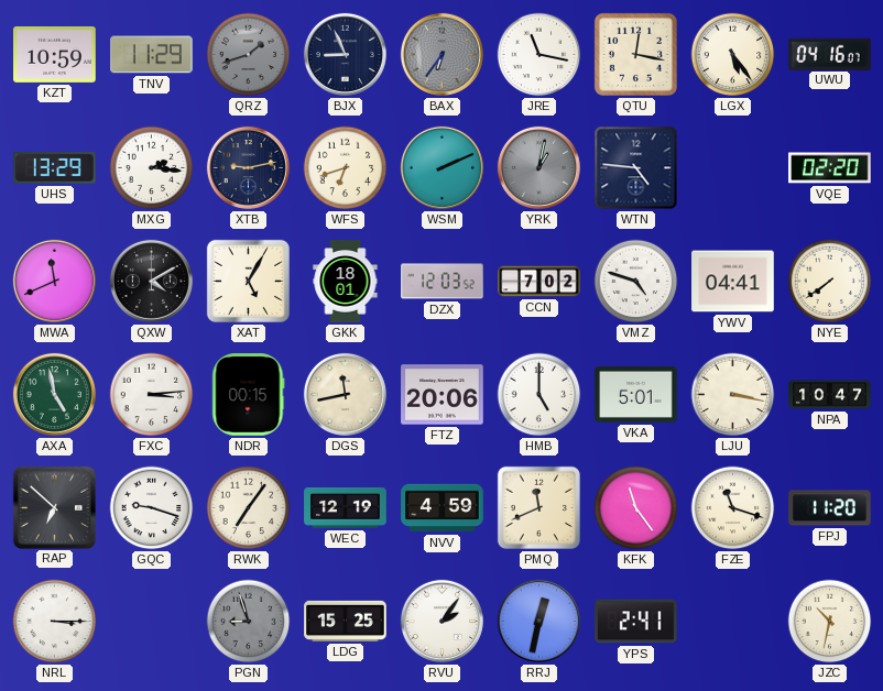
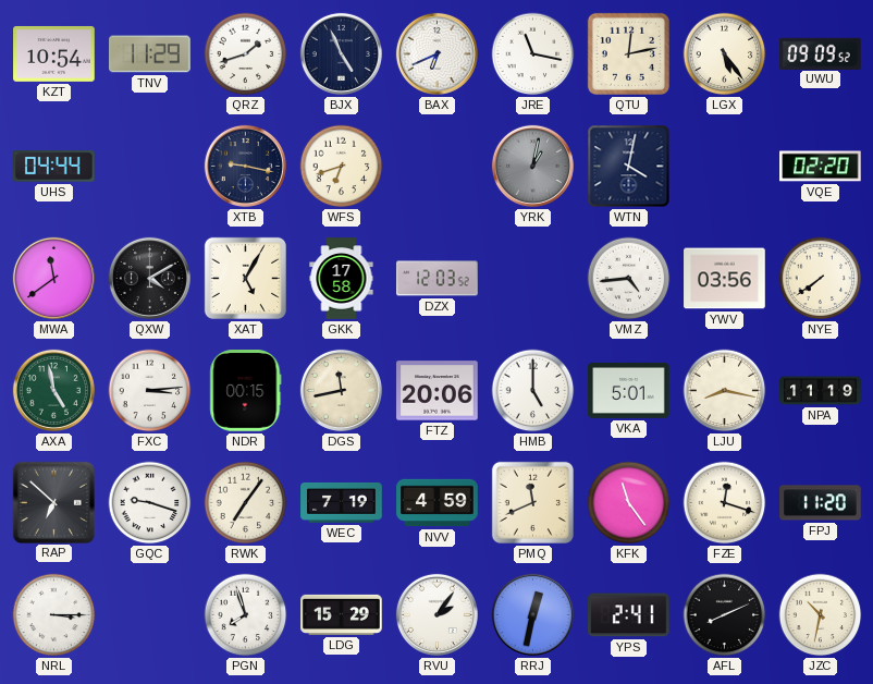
KZT: 10:59 -> 10:54
QRZ dial: grey -> white
BJX: 8:56 -> 4:56
BAX: 6:36 -> 6:41
BAX dial: grey -> white
QTU: 12:17 -> 12:13
UWU: 04:16 -> 09:09
UHS: 13:29 -> 04:44
MXG: 2:16 -> none
XTB: 9:13 -> 9:17
WSM: 2:11 -> none
WTN: 4:46 -> 4:02
MWA: 11:41 -> 11:39
GKK: 18:01 -> 17:58
CCN: 7:02 -> none
VMZ: 4:48 -> 4:44
YWV: 04:41 -> 03:56
LJU: 3:17 -> 8:17
NPA: 10:47 -> 11:19
WEC: 12:19 -> 7:19
FZE: 11:18 -> 12:18
PGN: 8:57 -> 7:57
PGN dial: grey -> white
LDG: 15:25 -> 15:29
AFL: none -> 8:11
